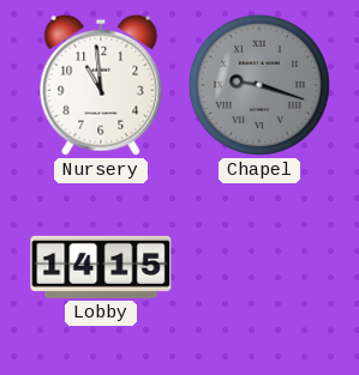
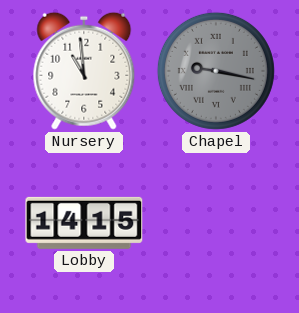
Chapel: 9:18 -> 9:17
